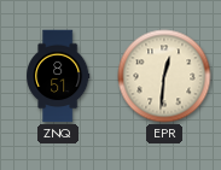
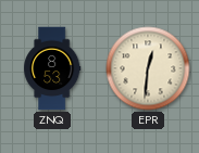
ZNQ: 8:51 -> 8:53
